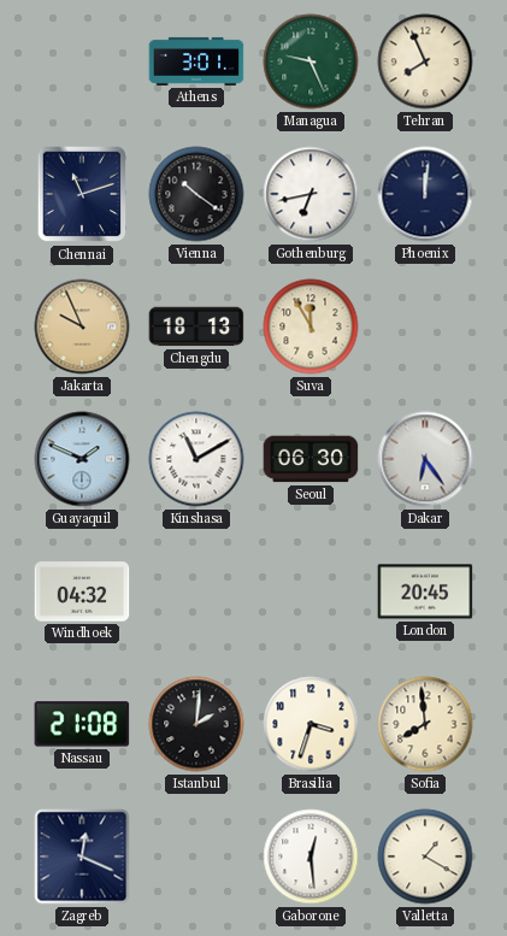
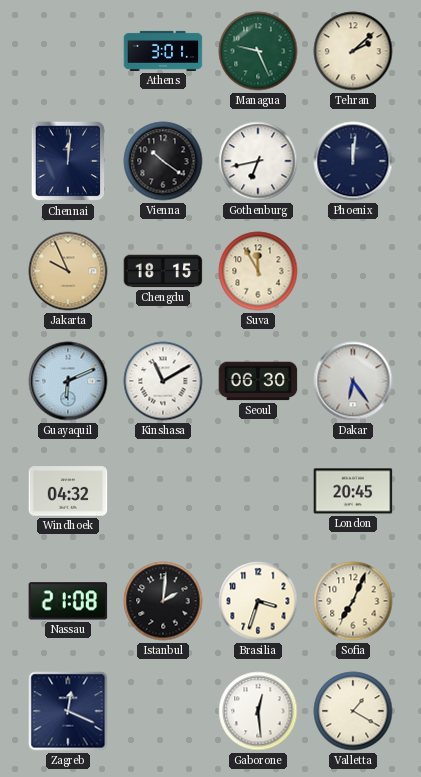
Tehran: 7:56 -> 2:08
Chennai: 11:12 -> 12:01
Chengdu: 18:13 -> 18:15
Guayaquil: 1:49 -> 6:11
Sofia: 7:59 -> 7:04
